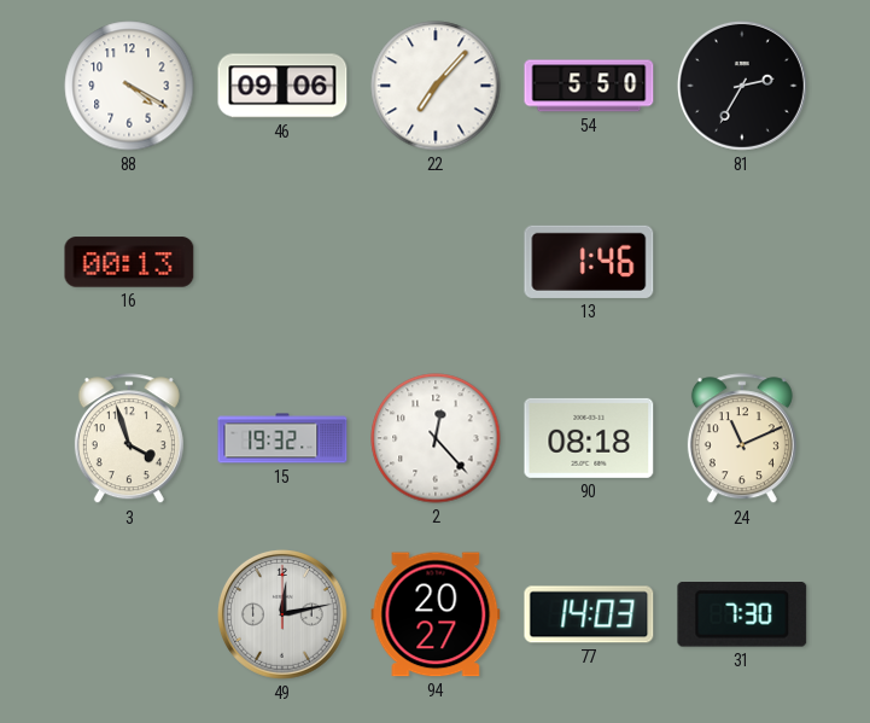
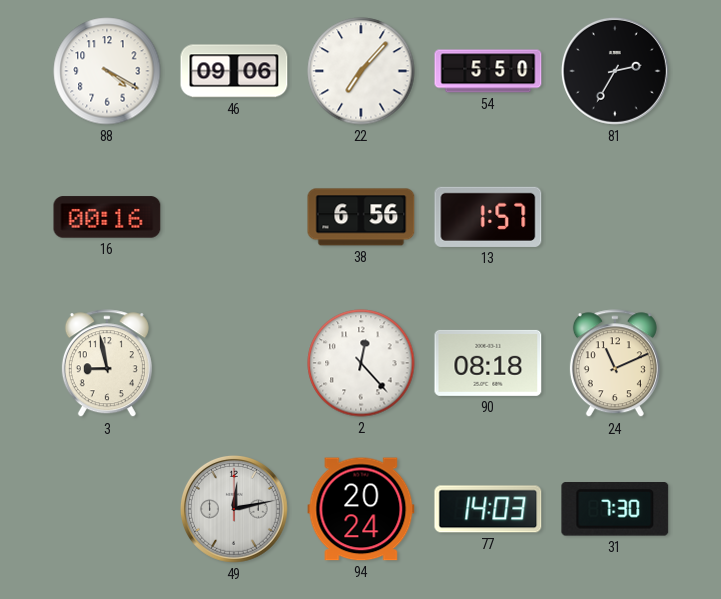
16: 00:13 -> 00:16
38: none -> 6:56
13: 1:46 -> 1:57
3: 3:57 -> 8:58
15: 19:32 -> none
94: 20:27 -> 20:24
